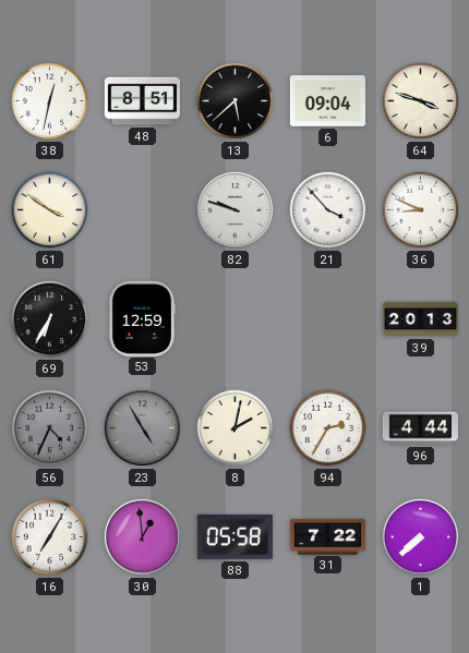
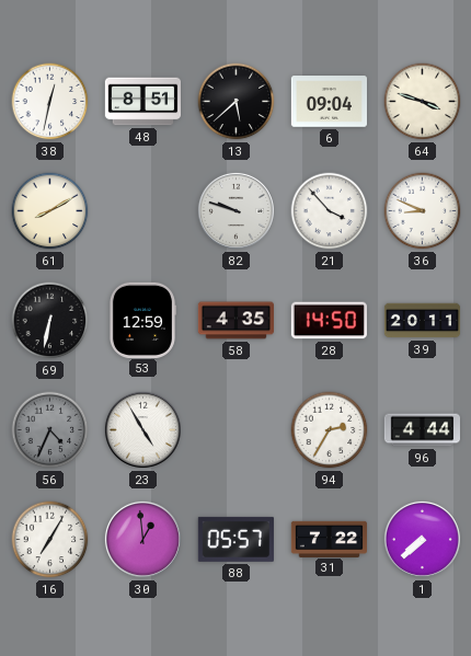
61: 3:51 -> 8:10
69: 6:35 -> 6:32
58: none -> 4:35
28: none -> 14:50
39: 20:13 -> 20:11
23 dial: grey -> white
8: 2:02 -> none
88: 05:58 -> 05:57
